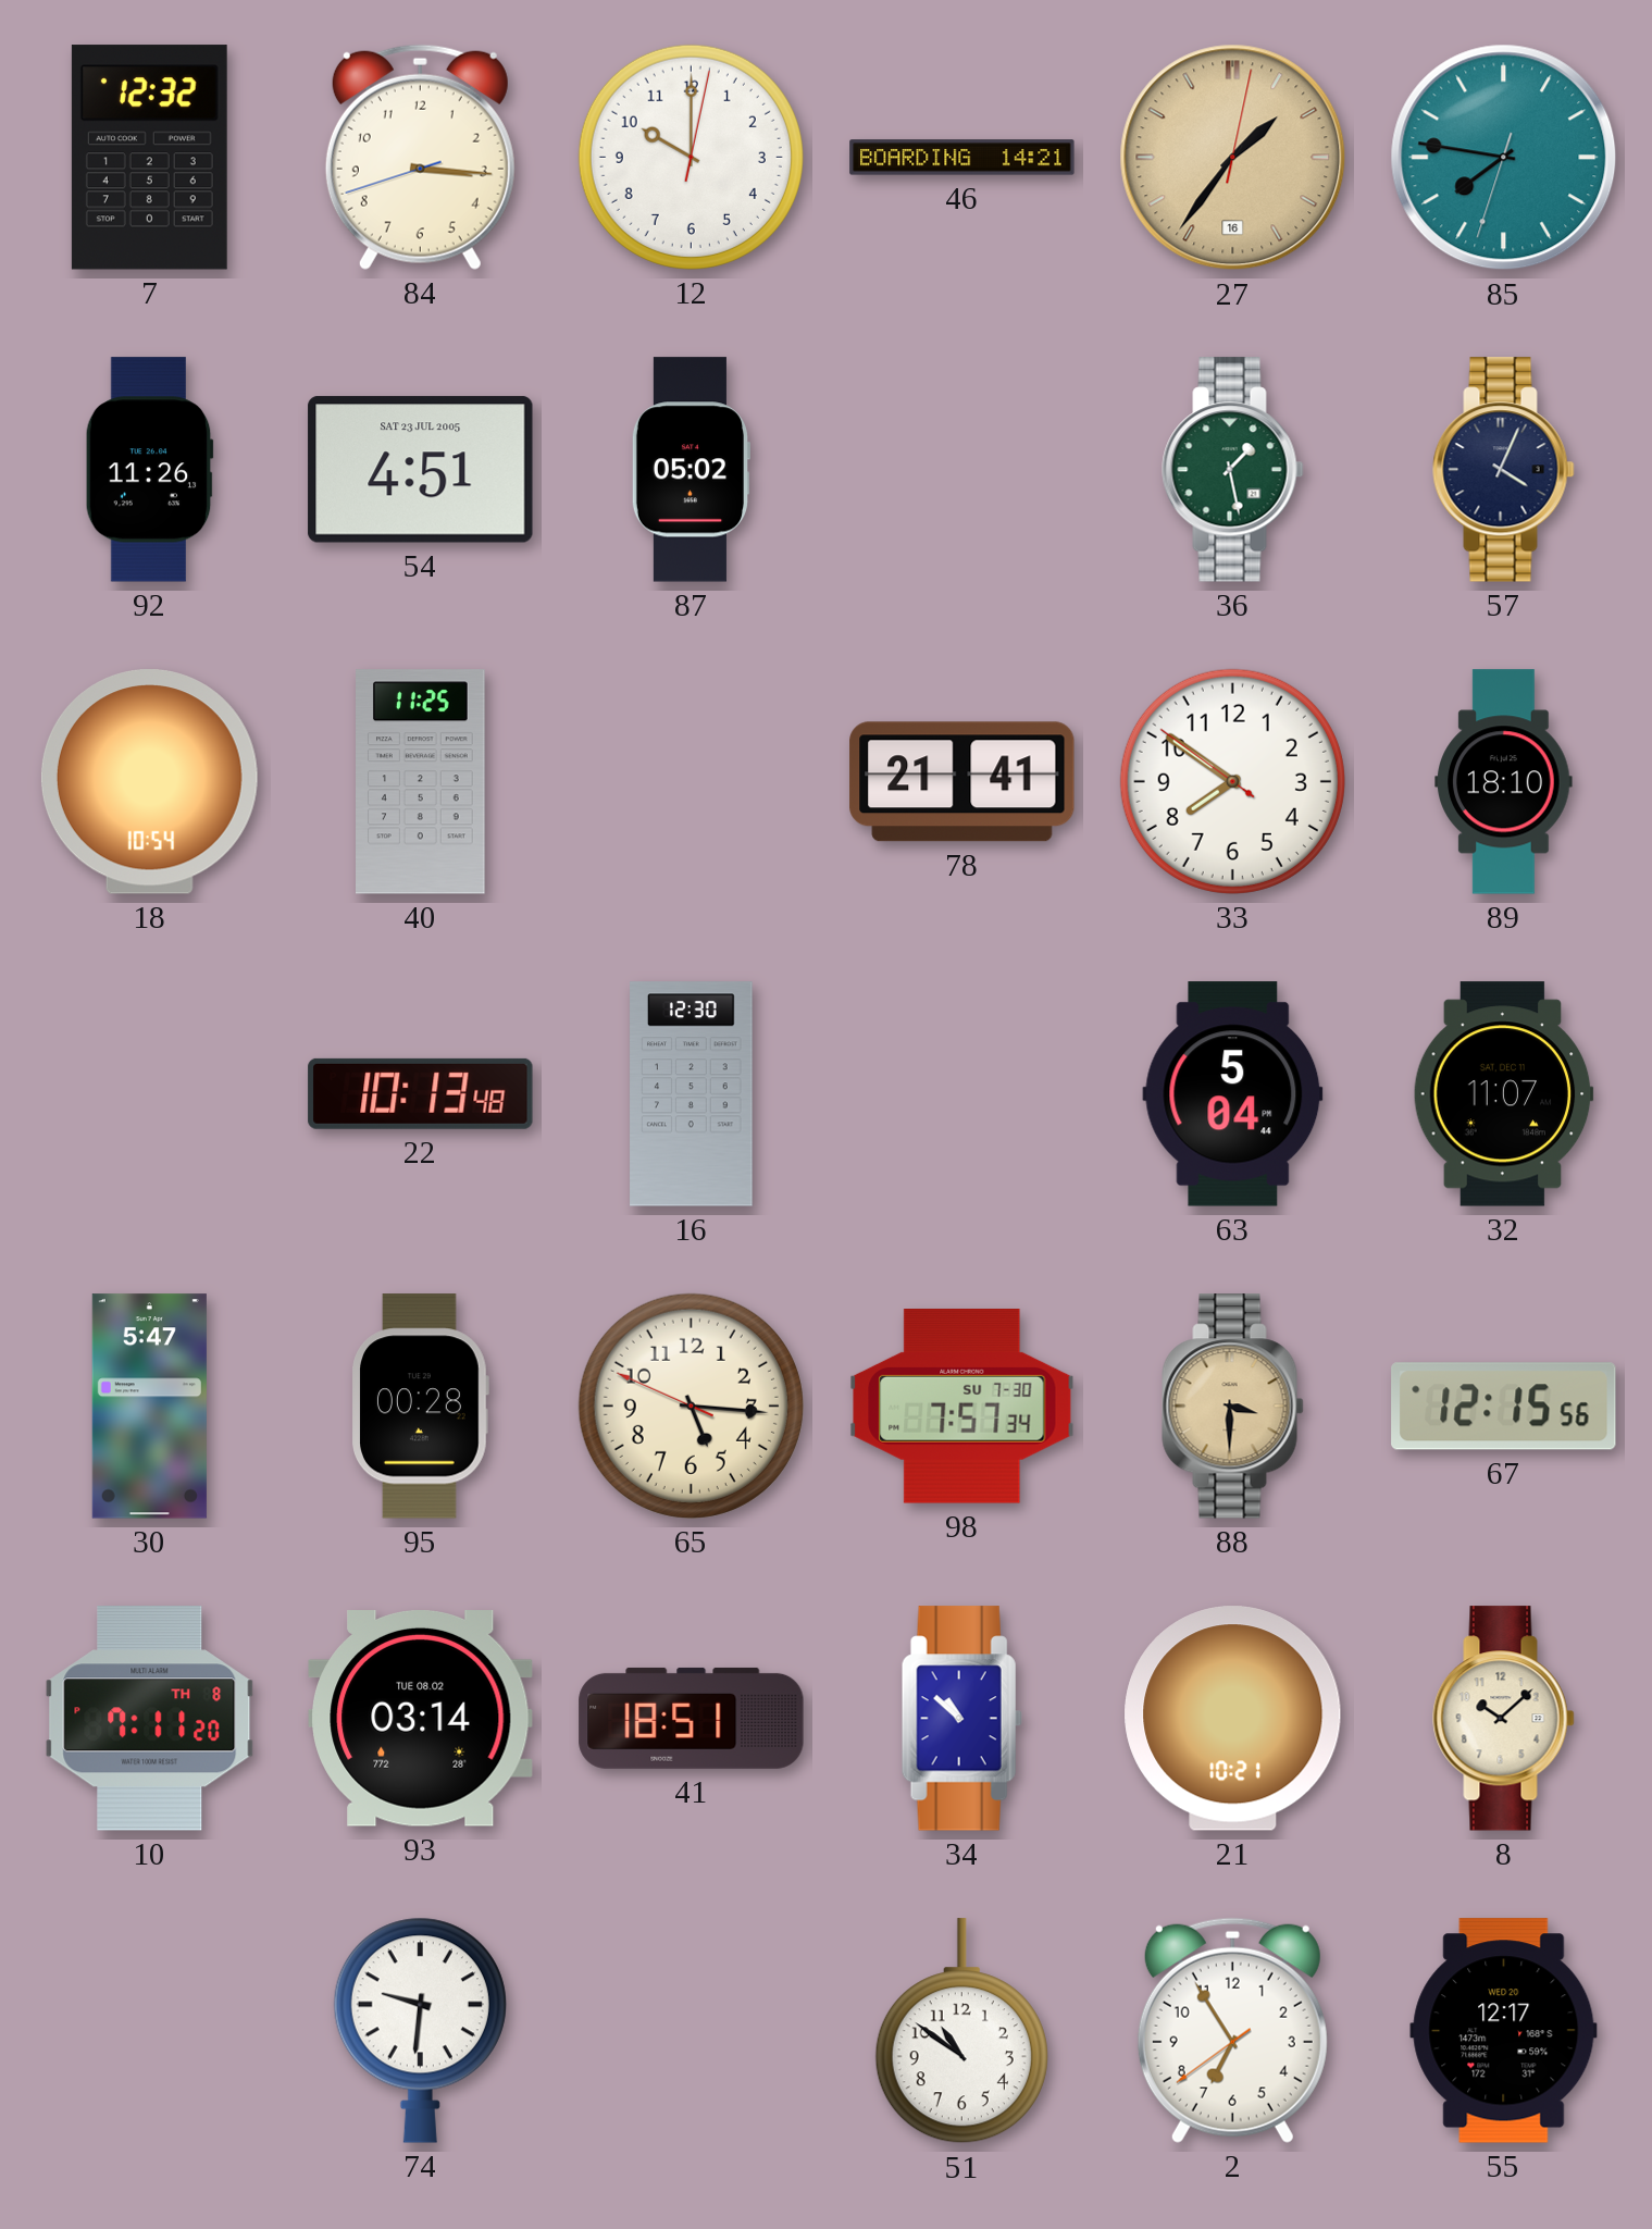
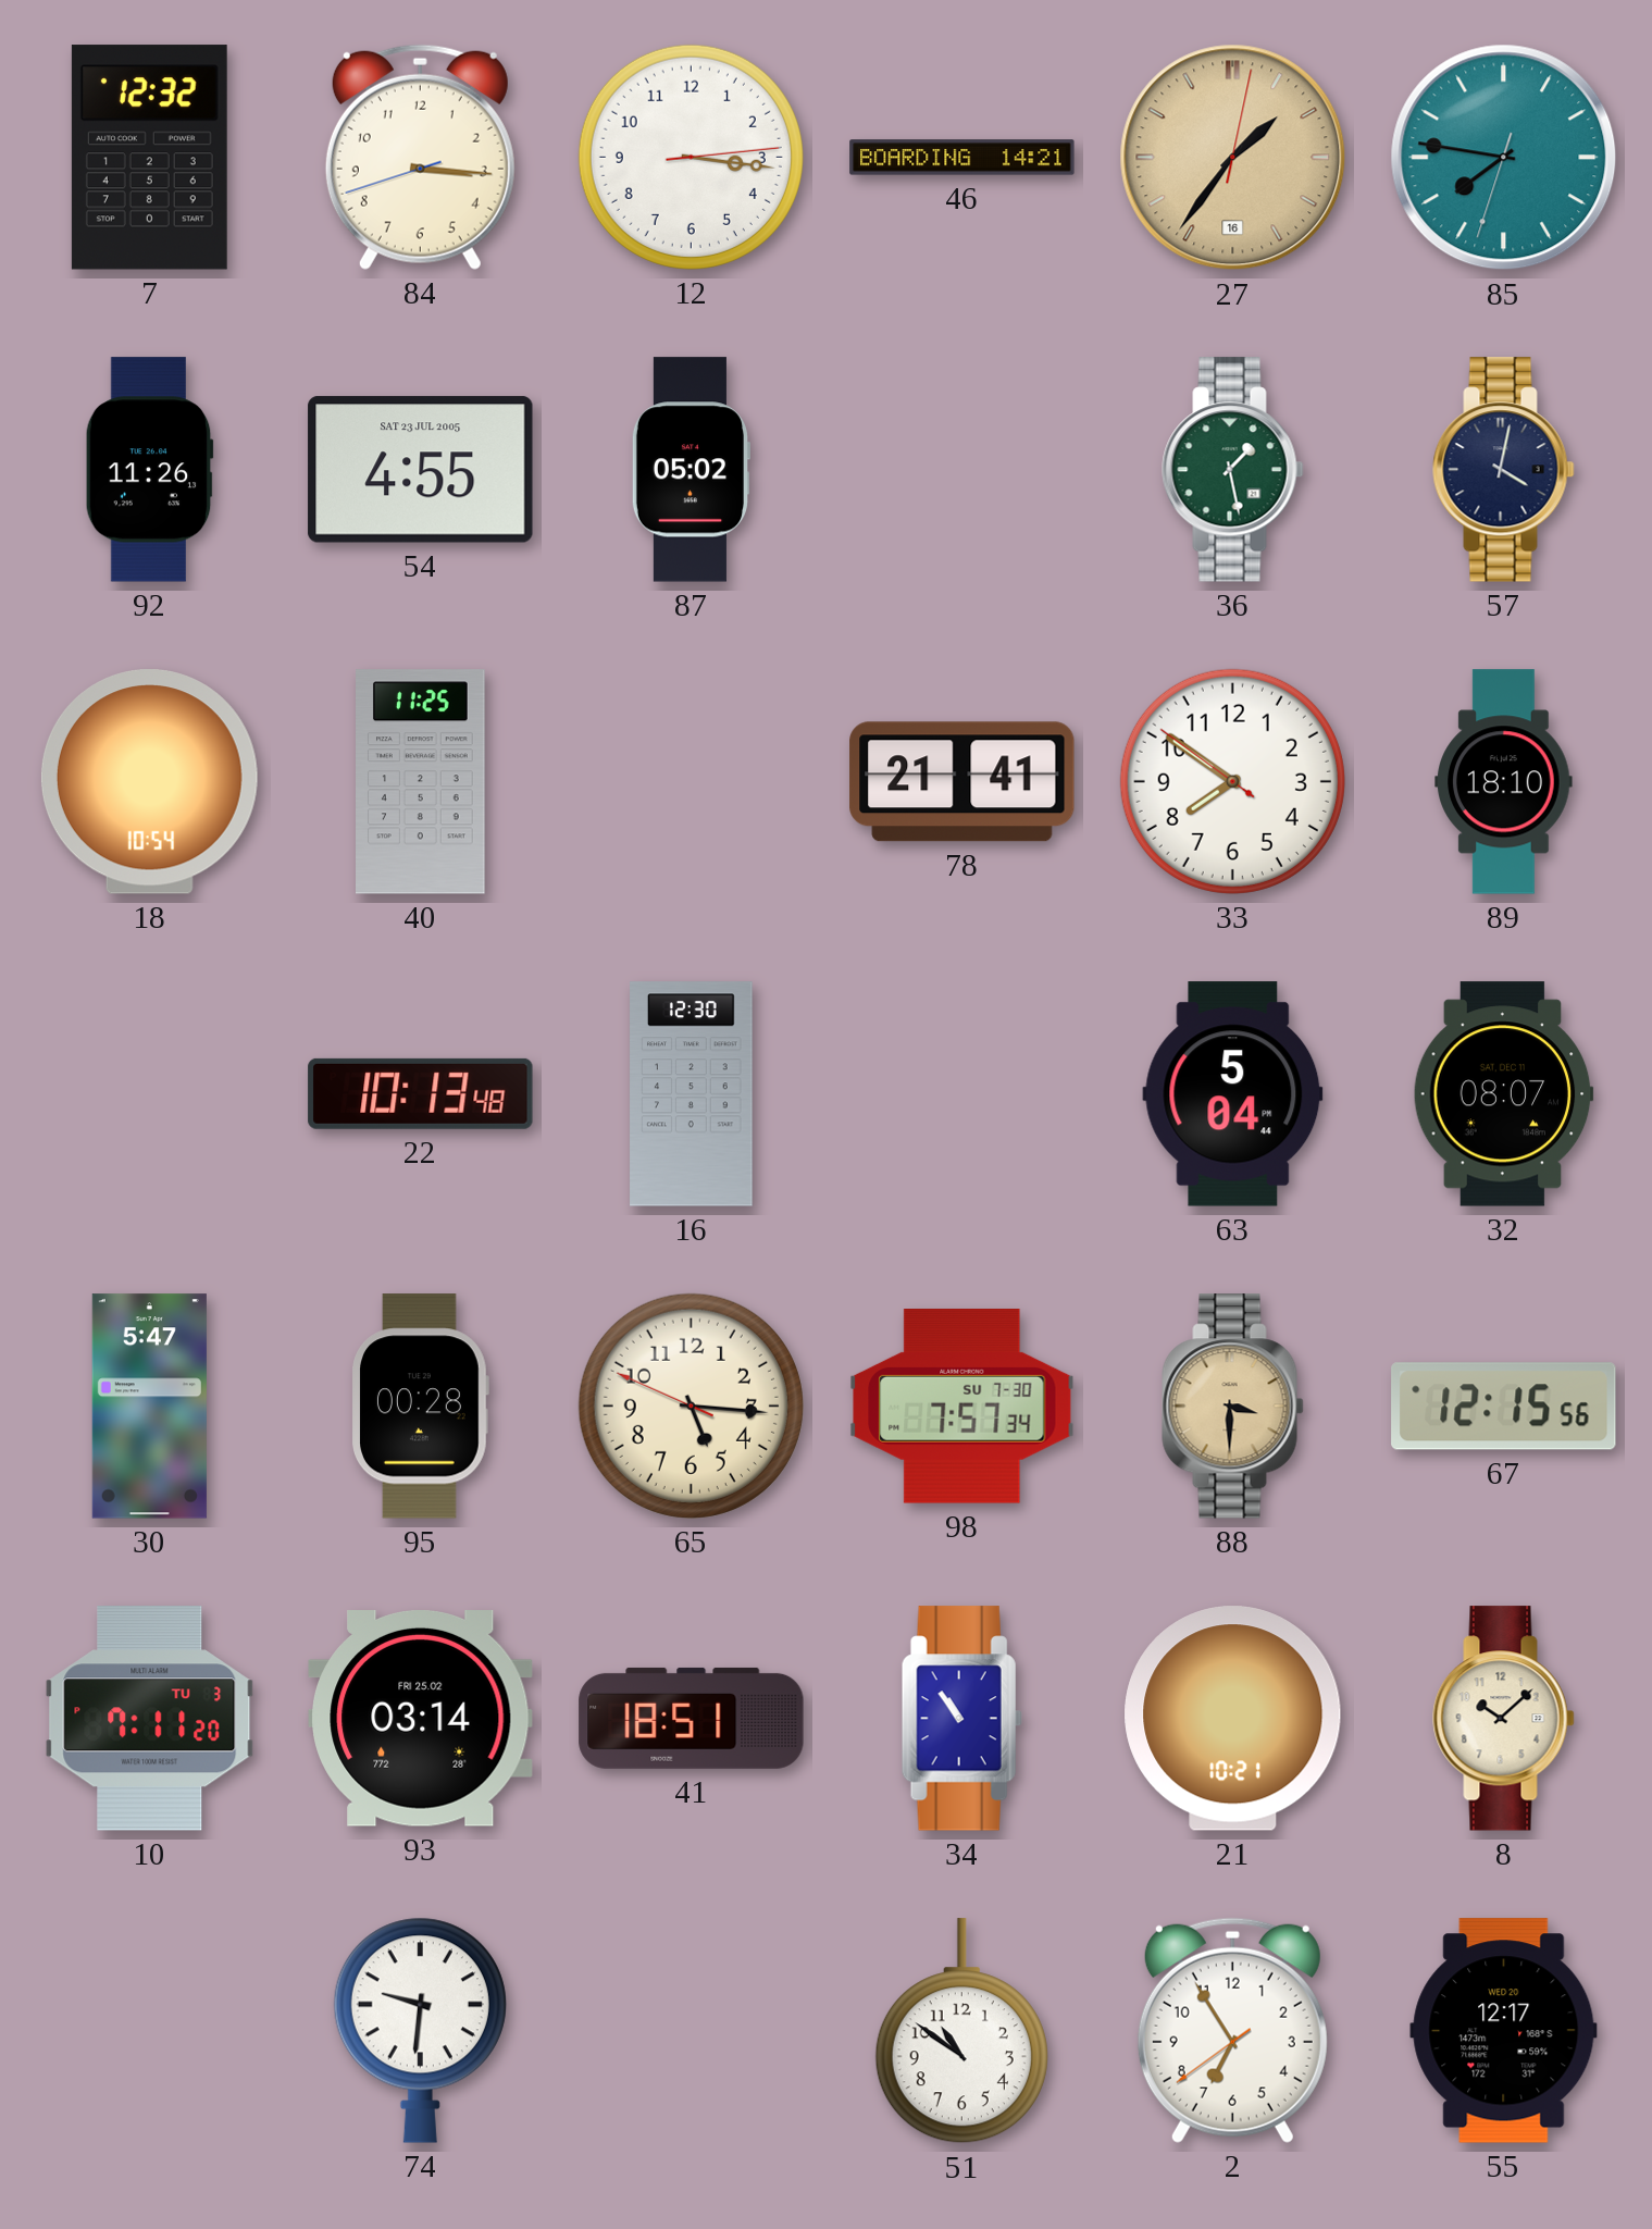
12: 10:00 -> 3:16
54: 4:51 -> 4:55
57: 4:04 -> 4:02
32: 11:07 -> 08:07
10 date: TH 8 -> TU 3
93 date: TUE 08.02 -> FRI 25.02
34: 10:52 -> 10:54
